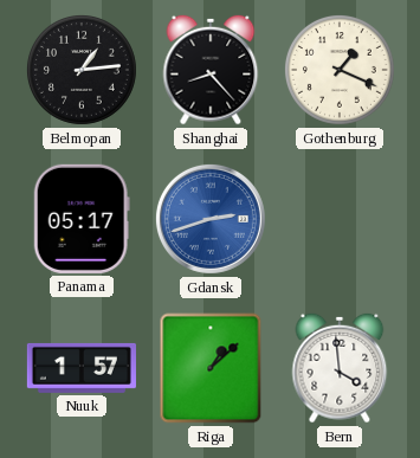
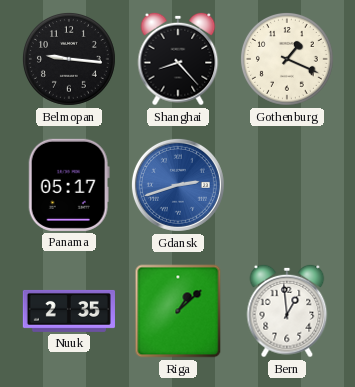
Belmopan: 1:14 -> 9:16
Nuuk: 1:57 -> 2:35
Bern: 3:59 -> 12:59
